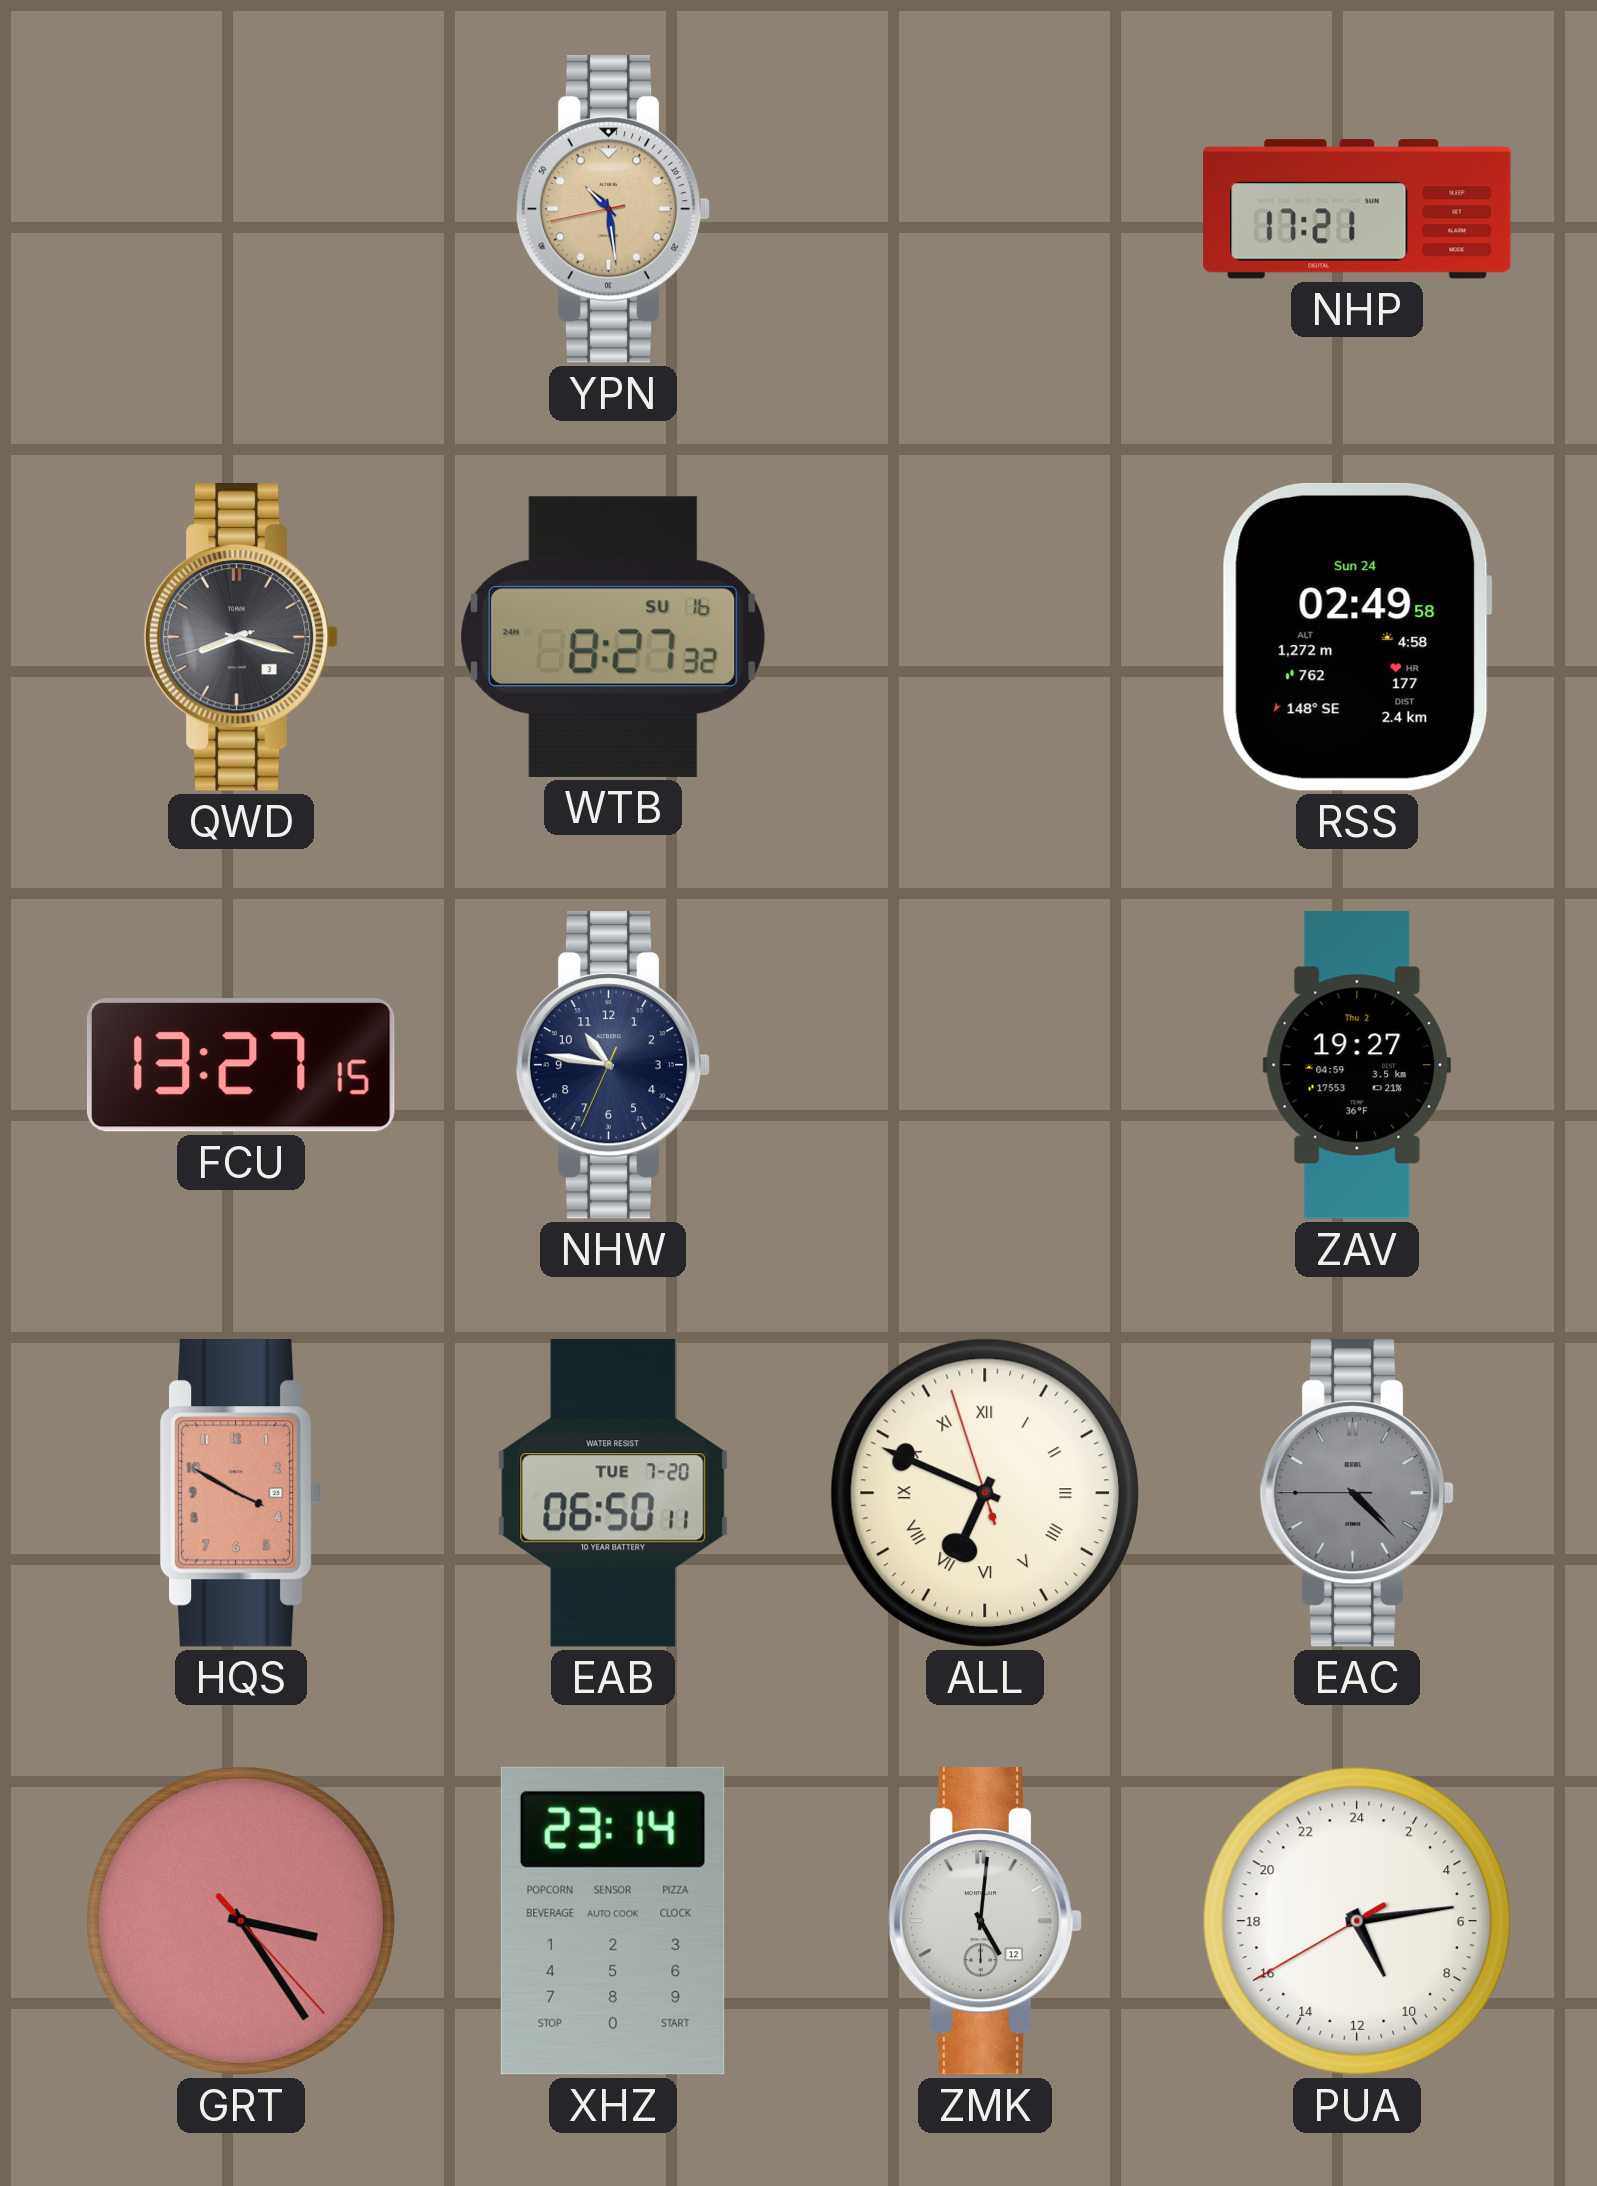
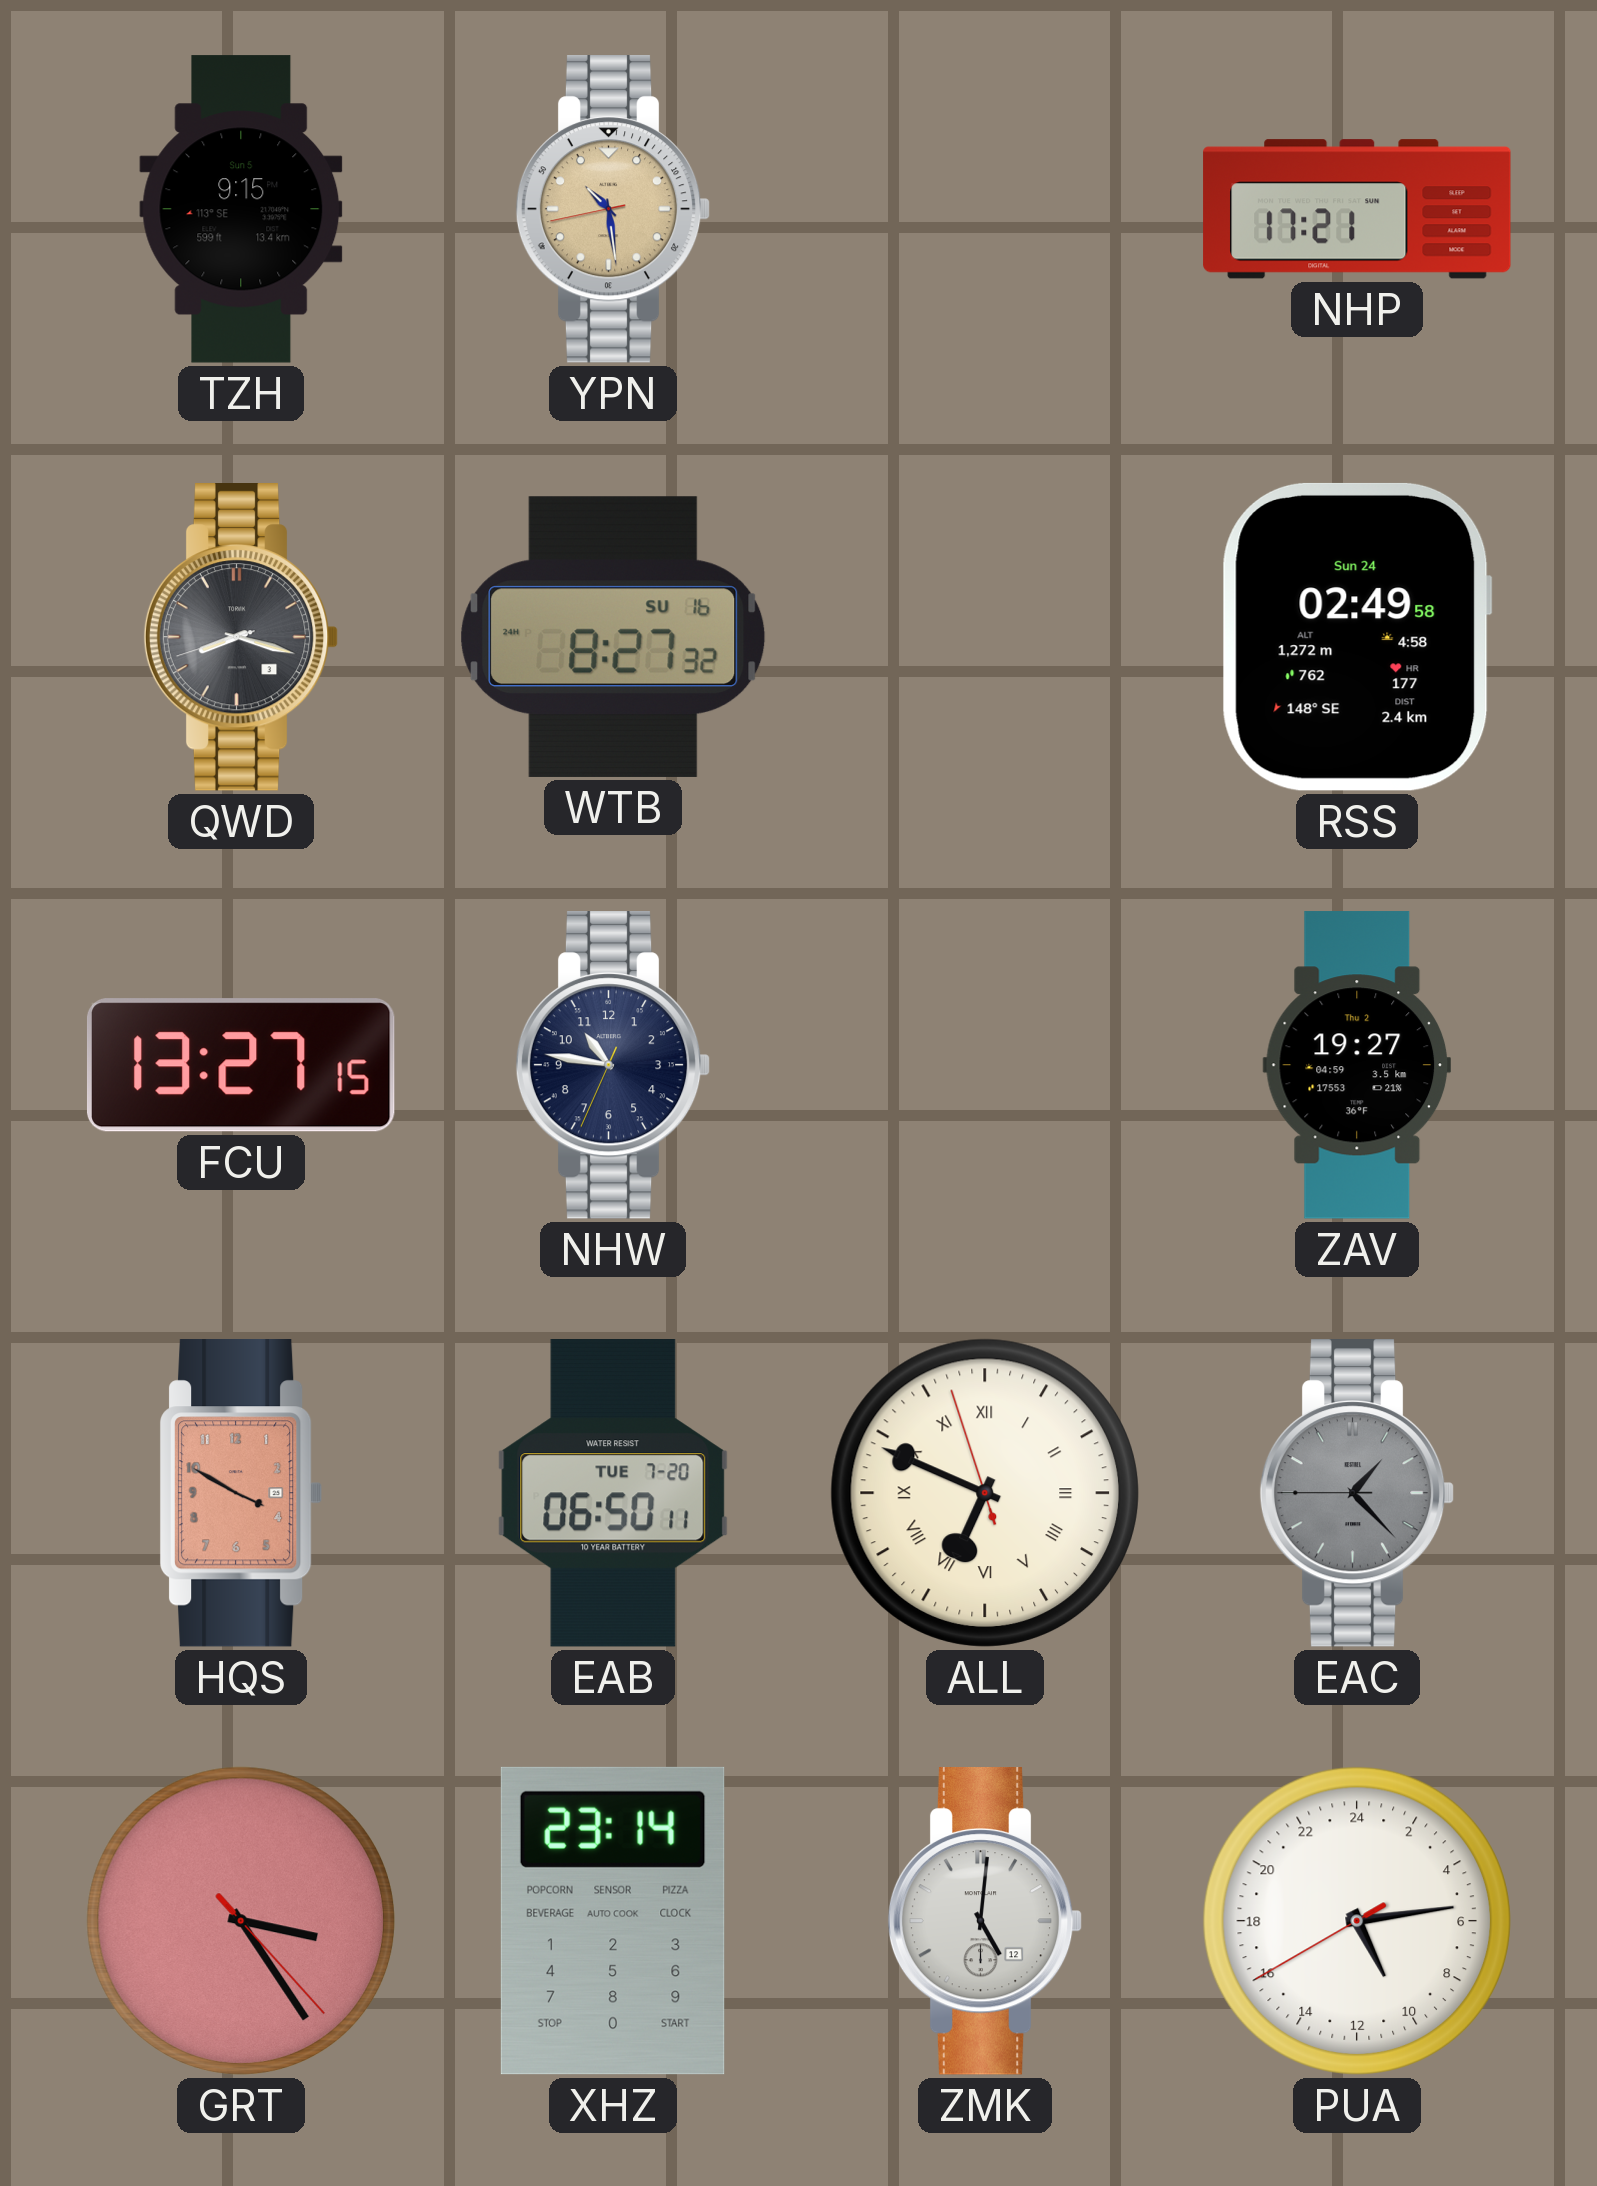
TZH: none -> 9:15
EAC: 4:22 -> 1:22
